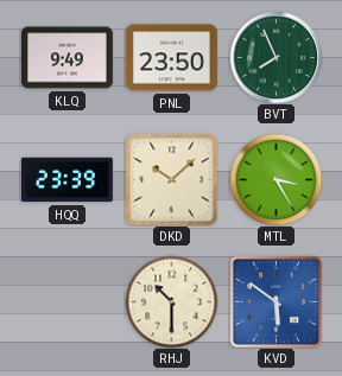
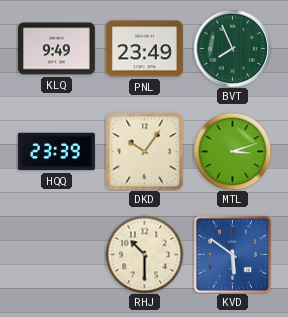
PNL: 23:50 -> 23:49
DKD: 10:08 -> 10:06
MTL: 3:25 -> 3:12
